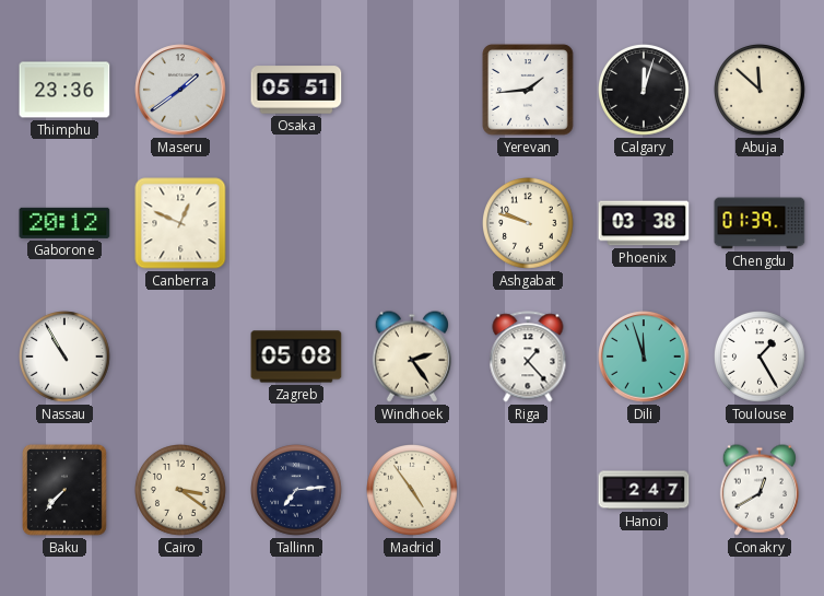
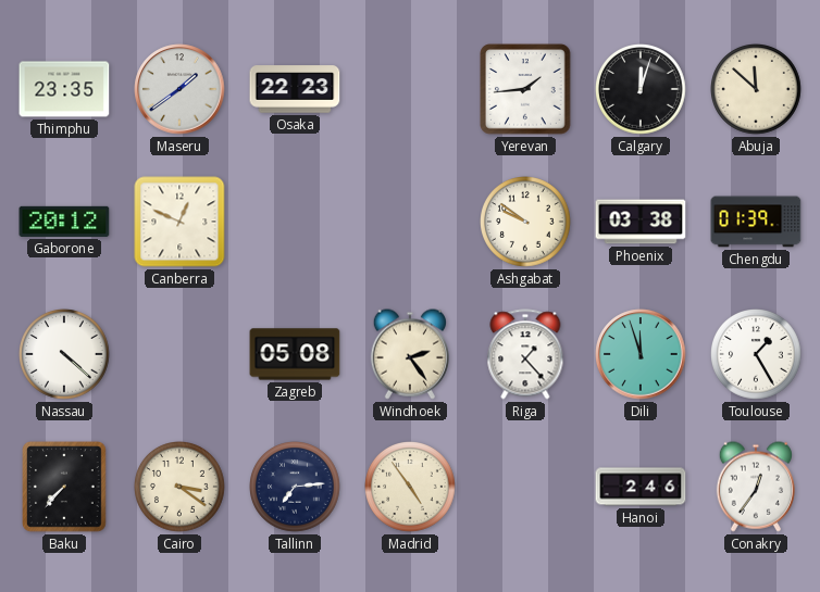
Thimphu: 23:36 -> 23:35
Osaka: 05:51 -> 22:23
Ashgabat: 9:48 -> 9:51
Nassau: 10:55 -> 4:22
Hanoi: 2:47 -> 2:46
Conakry: 12:40 -> 12:36
